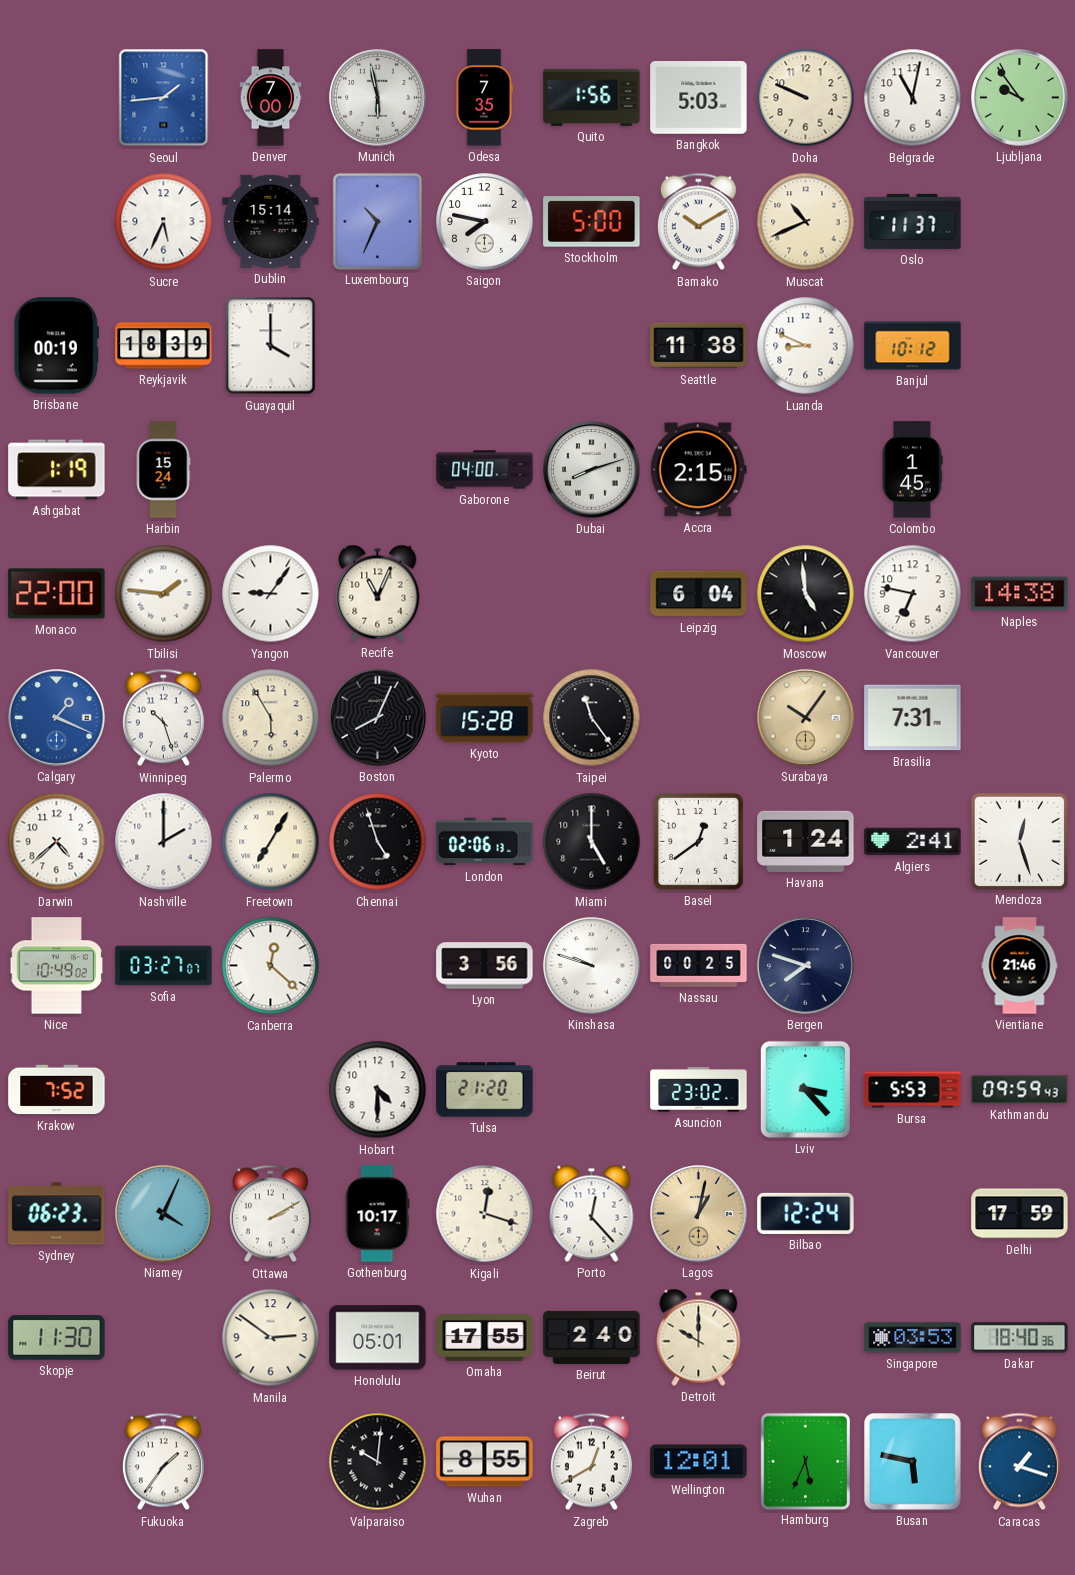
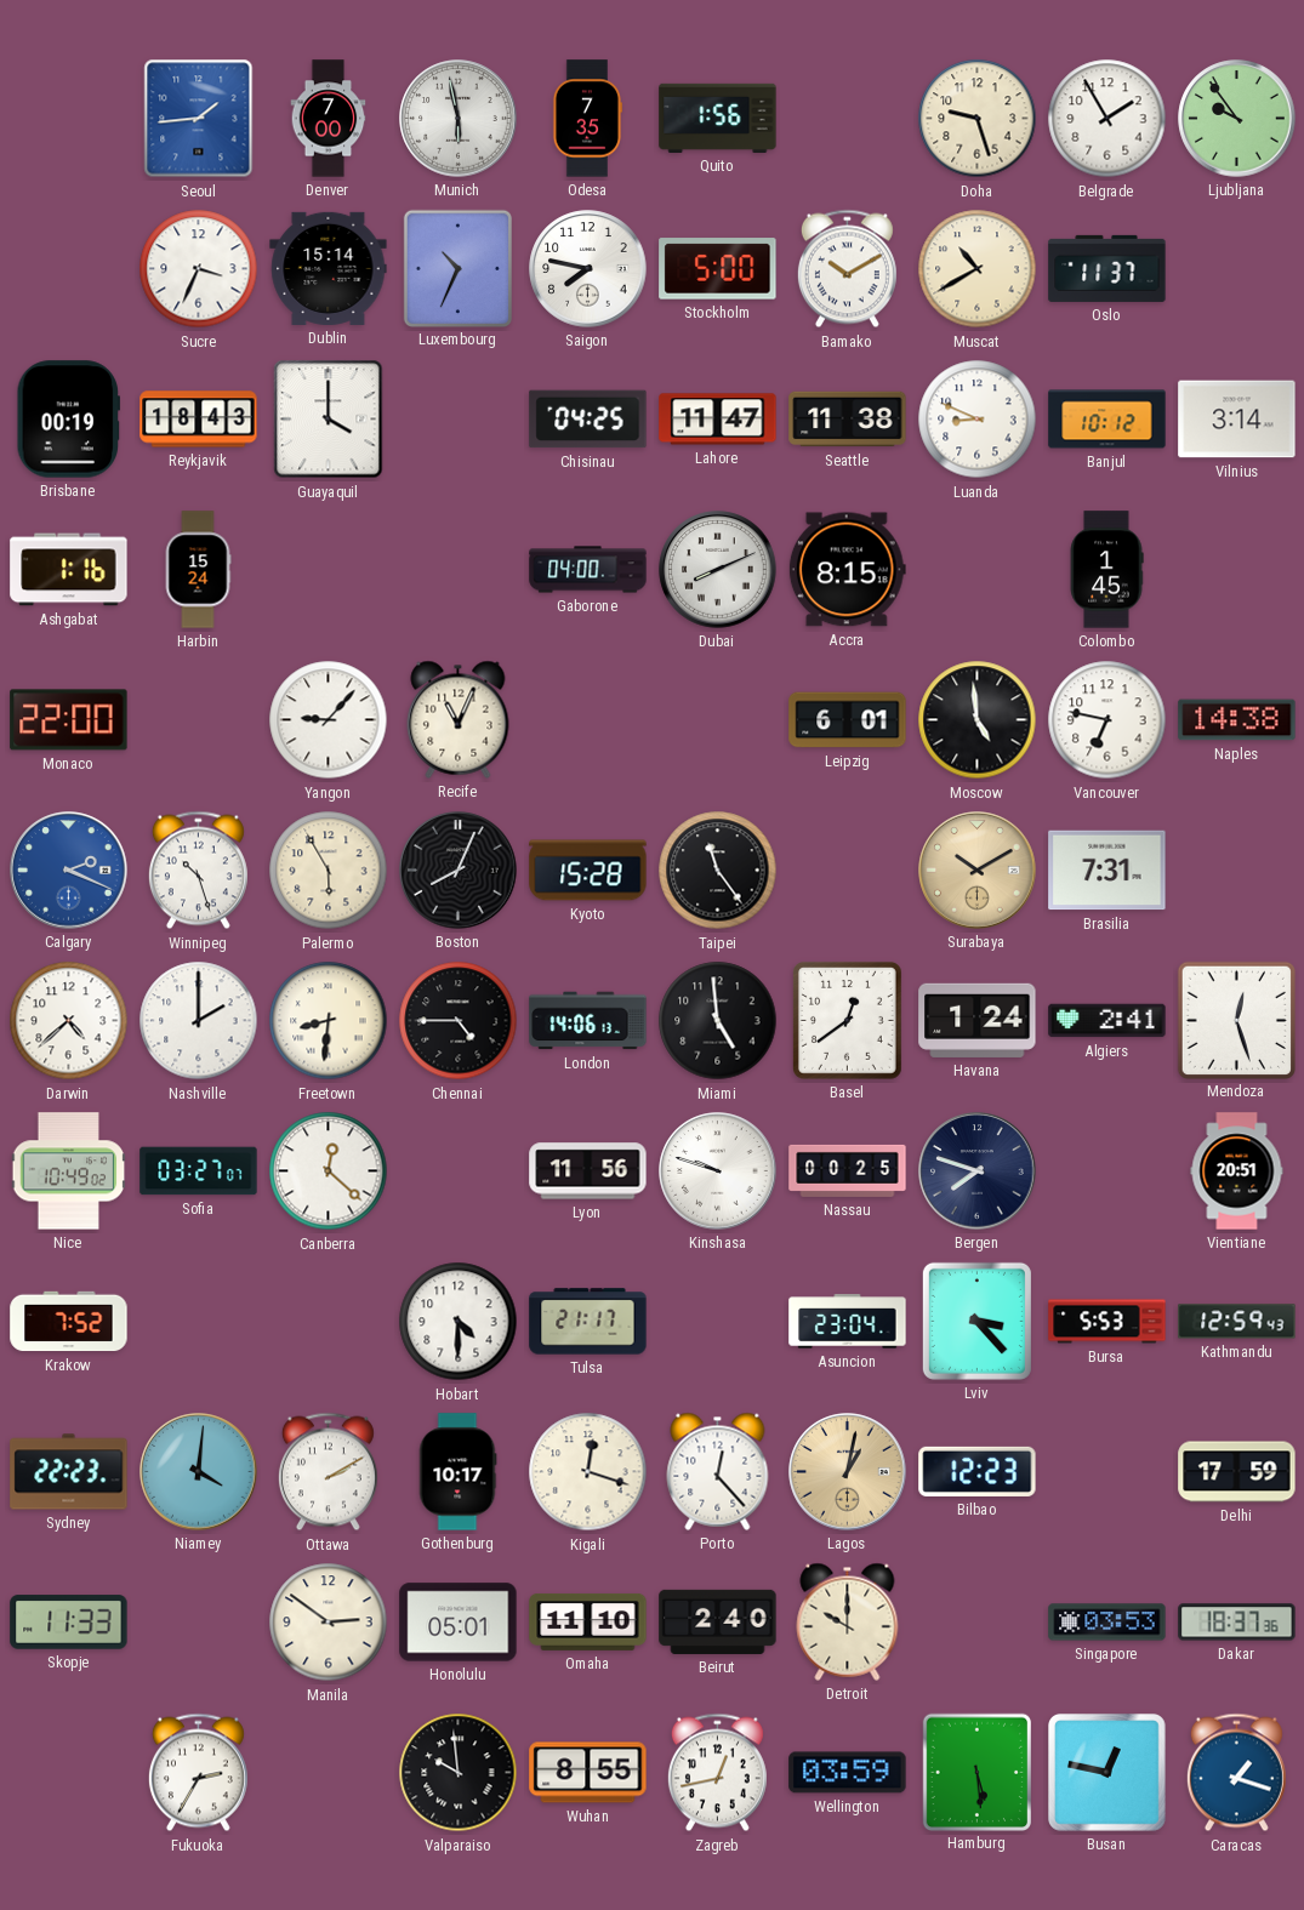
Bangkok: 5:03 -> none
Doha: 9:49 -> 9:27
Belgrade: 11:02 -> 1:55
Sucre: 5:34 -> 3:34
Muscat: 10:41 -> 10:40
Reykjavik: 18:39 -> 18:43
Chisinau: none -> 04:25
Lahore: none -> 11:47
Vilnius: none -> 3:14
Ashgabat: 1:19 -> 1:16
Dubai: 8:12 -> 8:11
Accra: 2:15 -> 8:15
Tbilisi: 1:46 -> none
Yangon: 9:06 -> 9:07
Leipzig: 6:04 -> 6:01
Calgary: 1:19 -> 2:19
Surabaya: 10:06 -> 10:10
Freetown: 7:05 -> 8:31
Chennai: 4:57 -> 4:45
London: 02:06 -> 14:06
Miami: 5:00 -> 4:59
Lyon: 3:56 -> 11:56
Vientiane: 21:46 -> 20:51
Tulsa: 21:20 -> 21:17
Asuncion: 23:02 -> 23:04
Kathmandu: 09:59 -> 12:59
Sydney: 06:23 -> 22:23
Niamey: 4:04 -> 4:01
Bilbao: 12:24 -> 12:23
Skopje: 11:30 -> 11:33
Omaha: 17:55 -> 11:10
Dakar: 18:40 -> 18:37
Fukuoka: 1:36 -> 2:35
Valparaiso: 10:01 -> 9:59
Zagreb: 12:40 -> 12:43
Wellington: 12:01 -> 03:59
Hamburg: 5:34 -> 5:29
Busan: 5:47 -> 12:47
